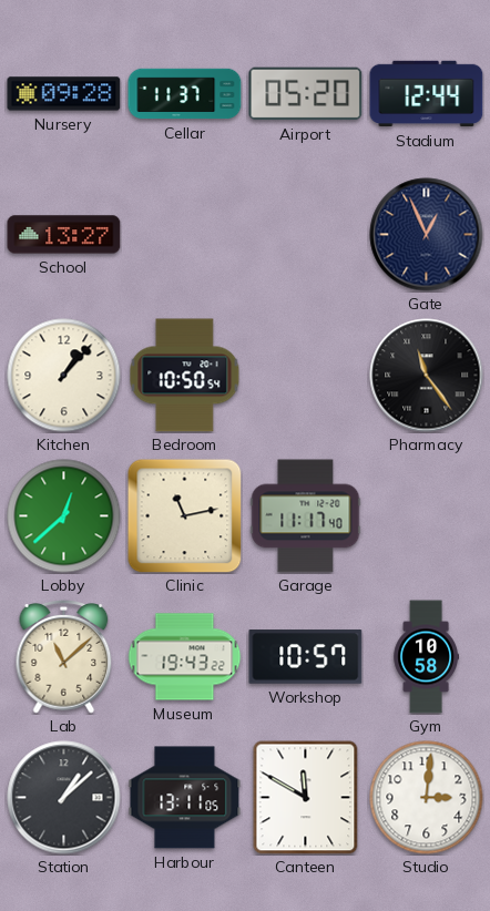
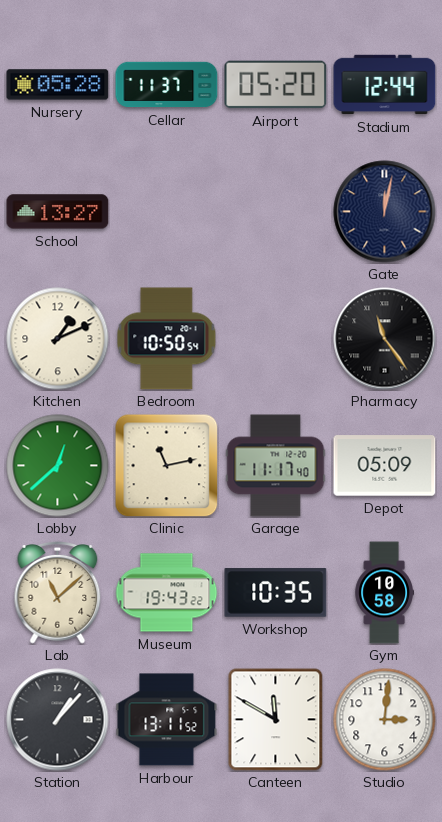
Nursery: 09:28 -> 05:28
Gate: 12:56 -> 12:02
Kitchen: 1:07 -> 1:11
Depot: none -> 05:09
Workshop: 10:57 -> 10:35
Station: 1:08 -> 1:07
Harbour: 13:11:05 -> 13:11:52
